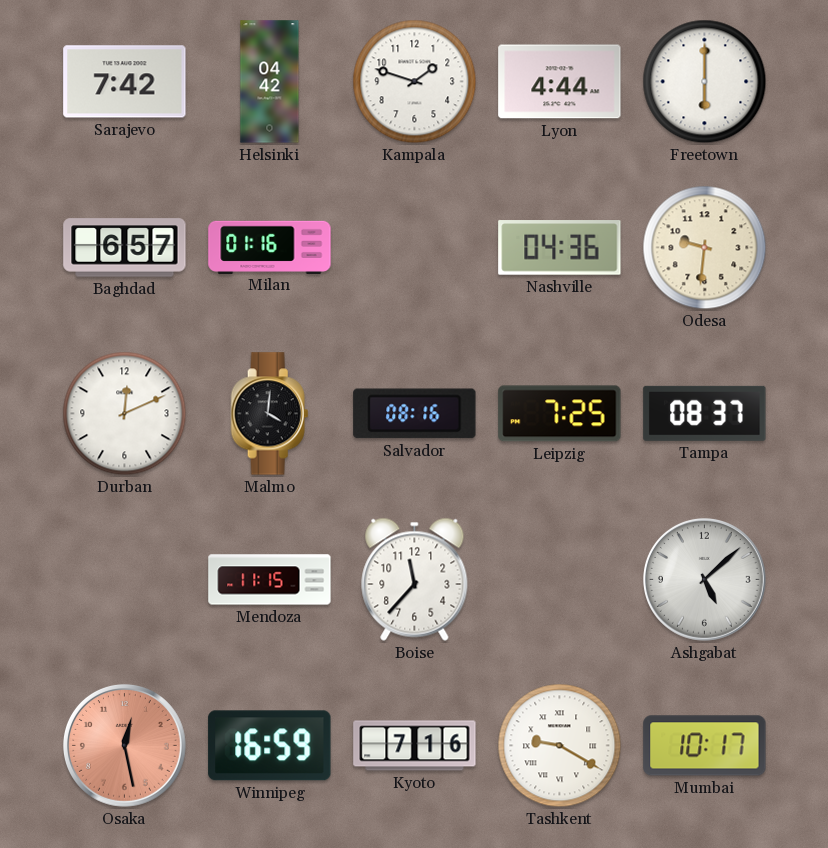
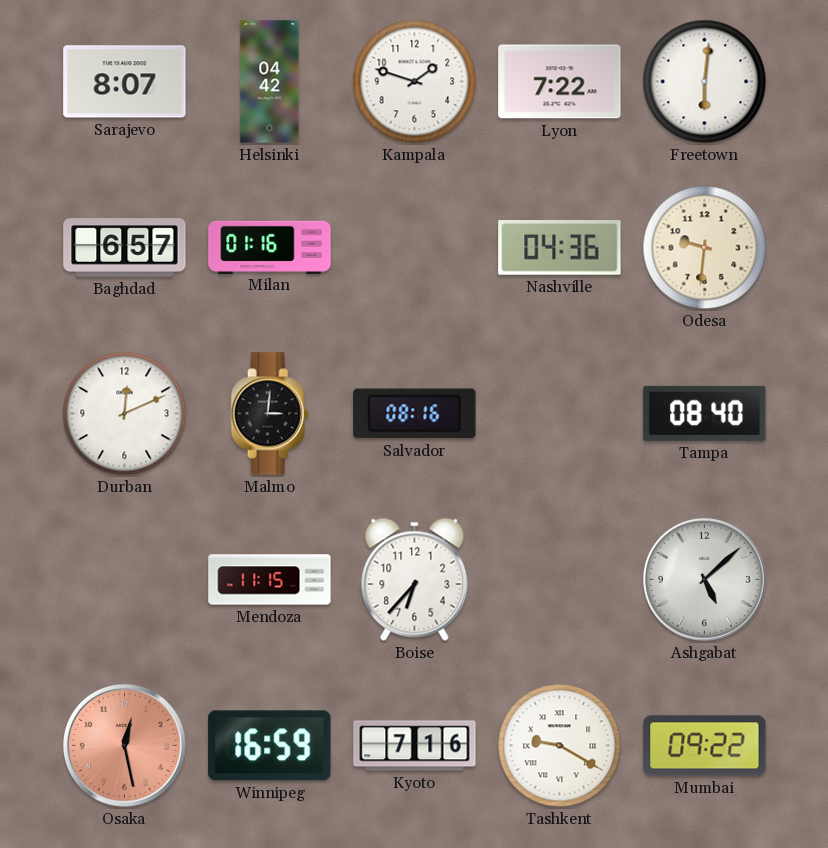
Sarajevo: 7:42 -> 8:07
Lyon: 4:44 -> 7:22
Freetown: 6:00 -> 6:01
Malmo: 4:01 -> 3:01
Leipzig: 7:25 -> none
Tampa: 08:37 -> 08:40
Boise: 11:37 -> 6:37
Mumbai: 10:17 -> 09:22
